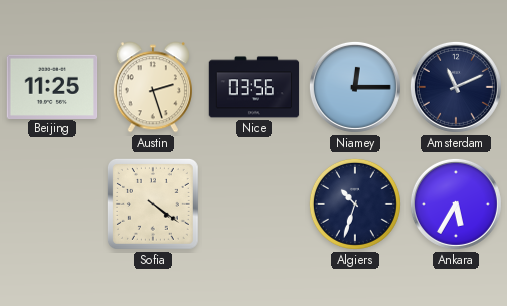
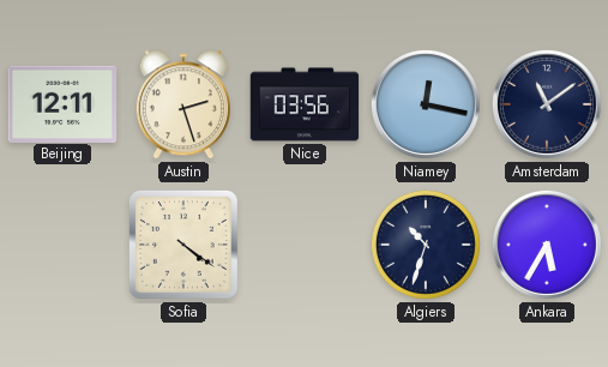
Beijing: 11:25 -> 12:11
Niamey: 12:15 -> 12:17
Amsterdam: 11:11 -> 11:09
